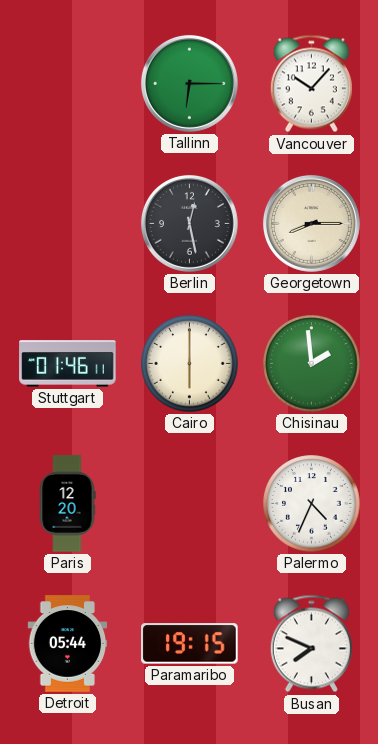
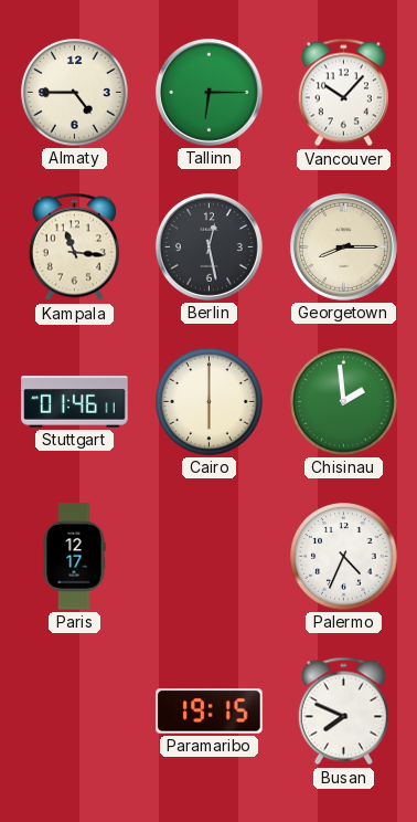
Almaty: none -> 4:45
Kampala: none -> 11:16
Paris: 12:20 -> 12:17
Detroit: 05:44 -> none
